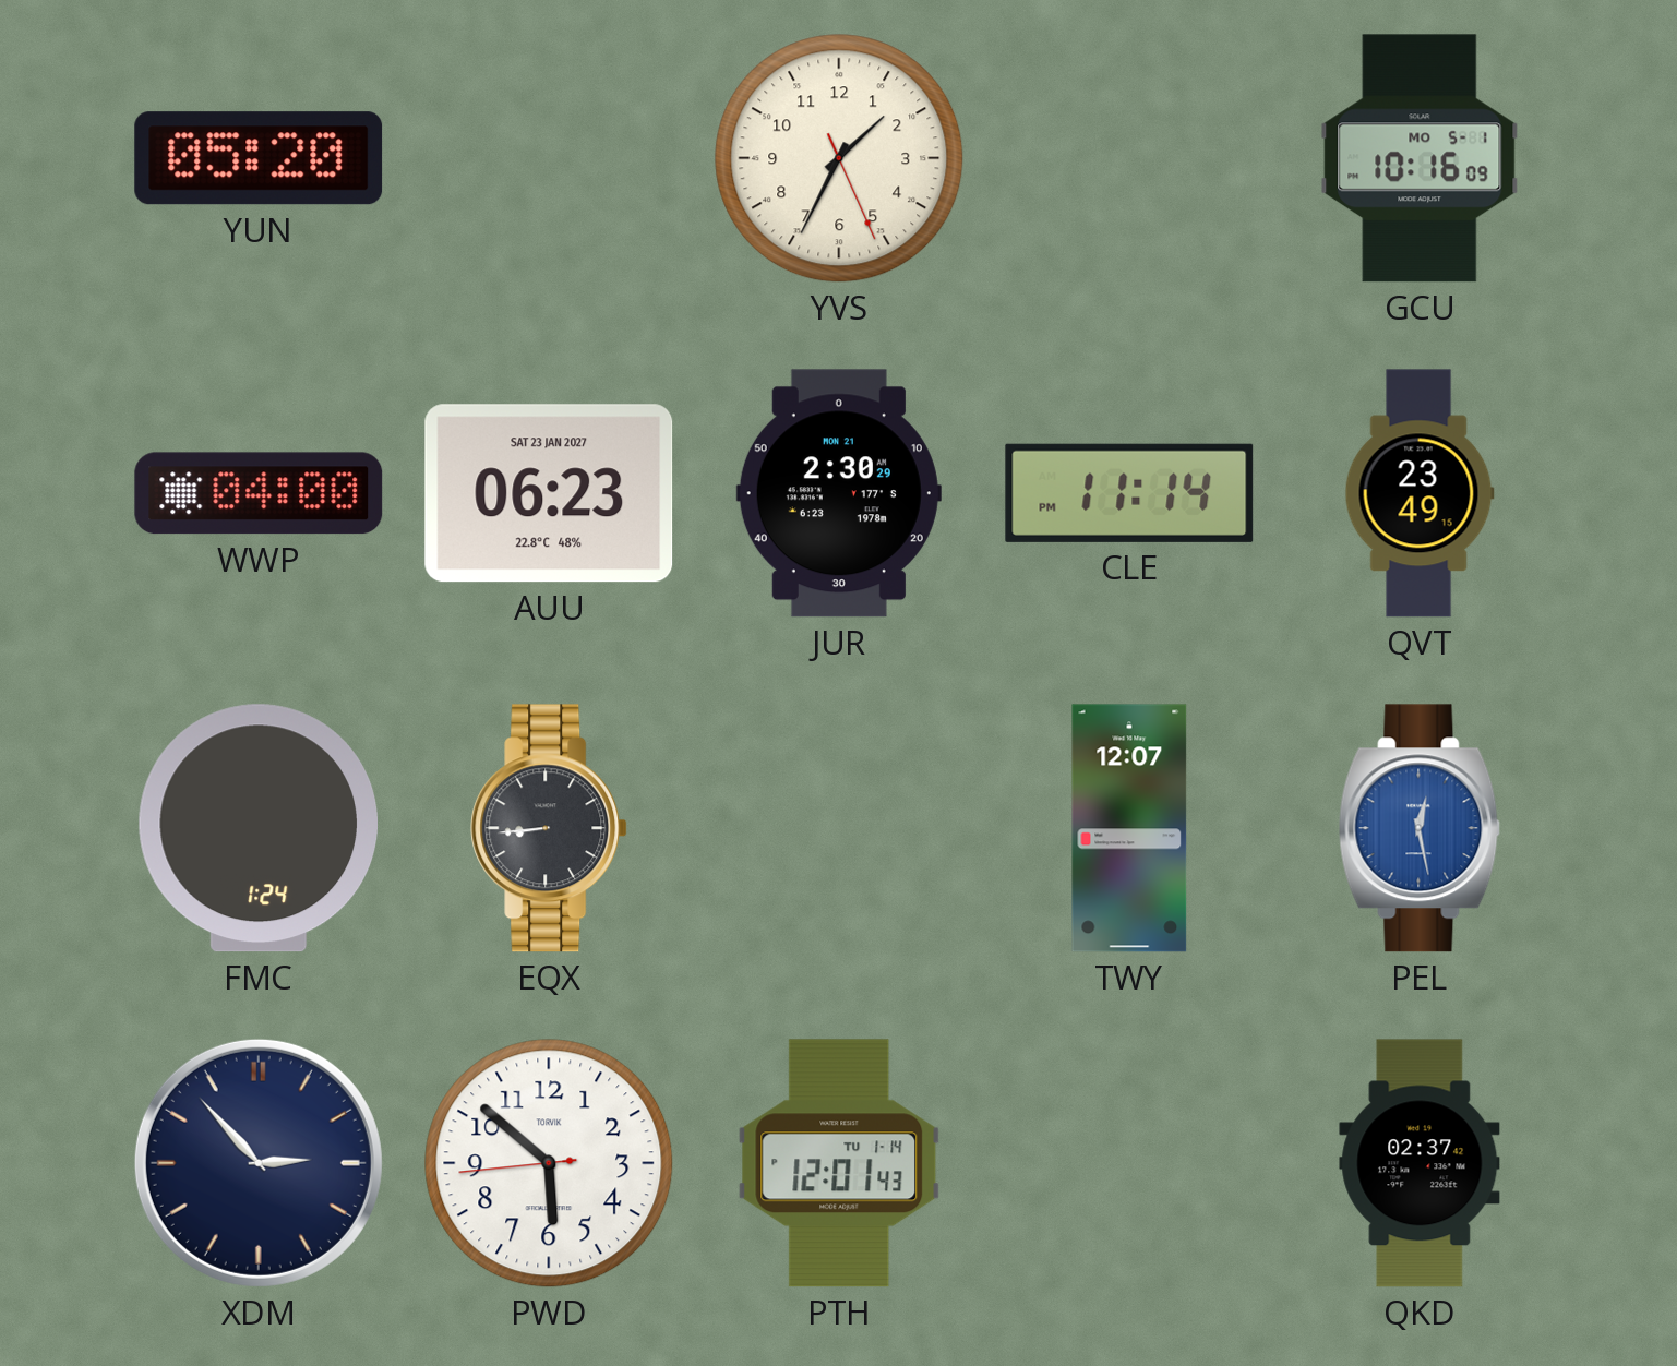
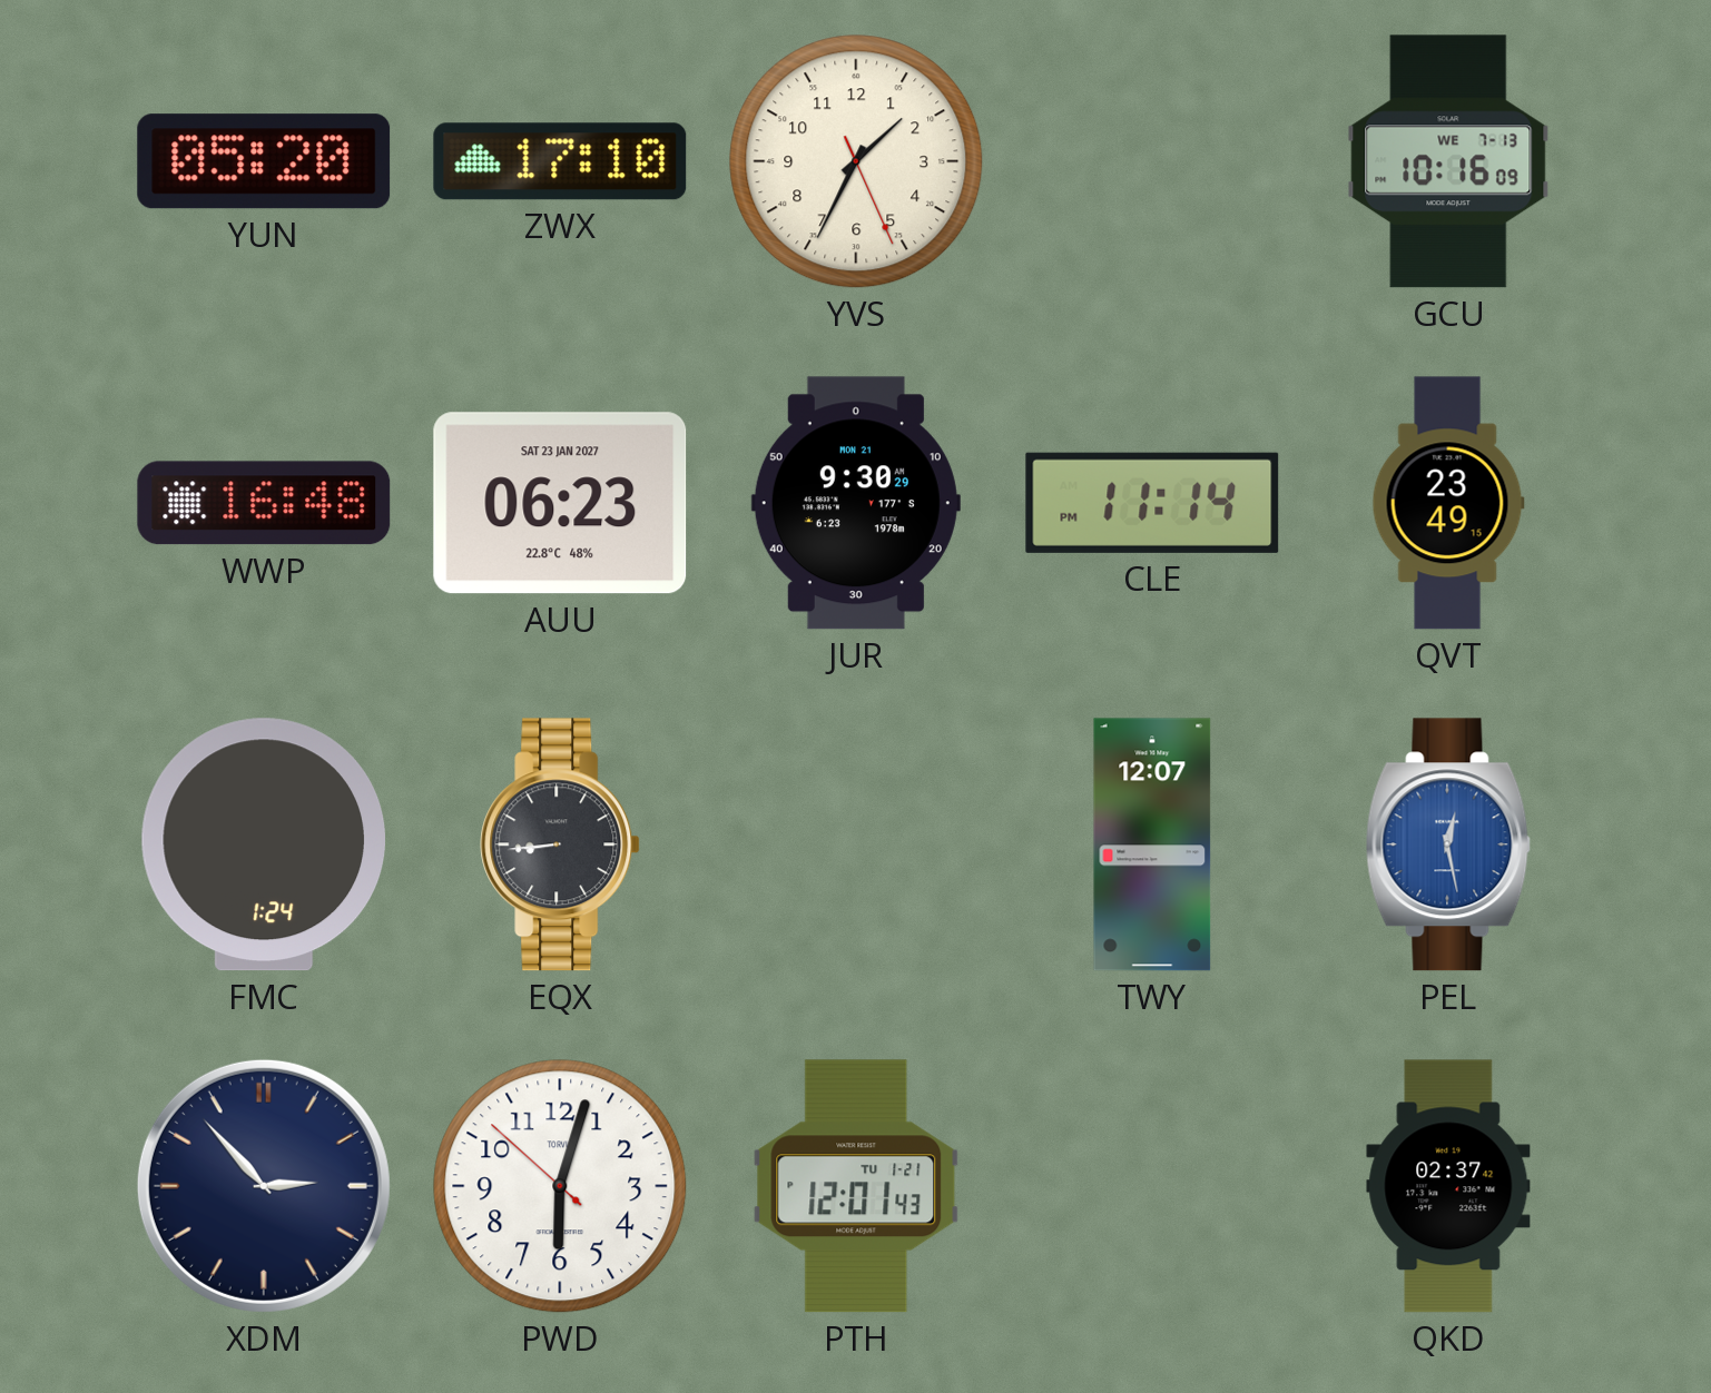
ZWX: none -> 17:10
GCU date: MO 5-1 -> WE 7-13
WWP: 04:00 -> 16:48
JUR: 2:30 -> 9:30
PWD: 5:51 -> 6:02
PTH date: TU 1-14 -> TU 1-21
